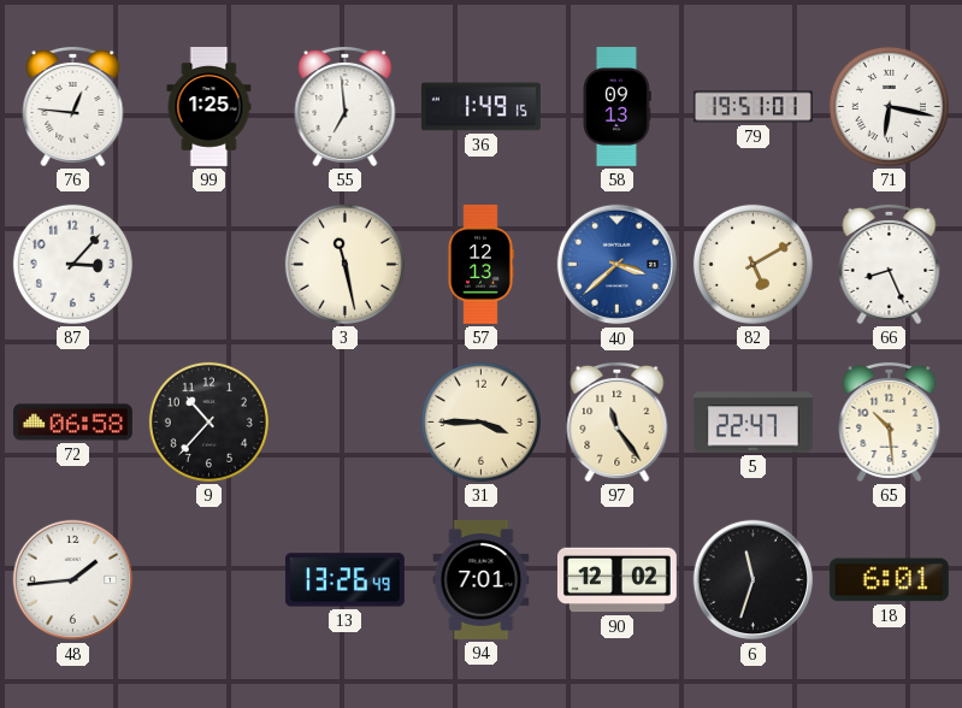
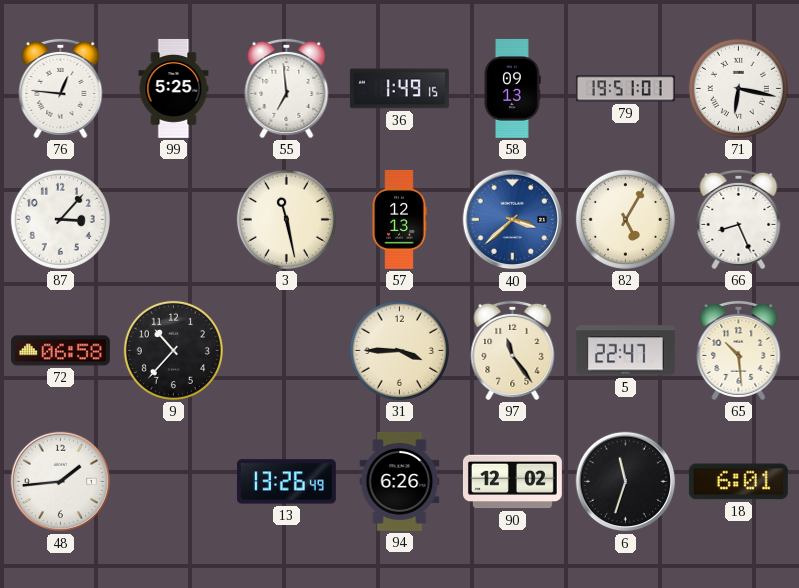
99: 1:25 -> 5:25
82: 5:10 -> 5:05
94: 7:01 -> 6:26
